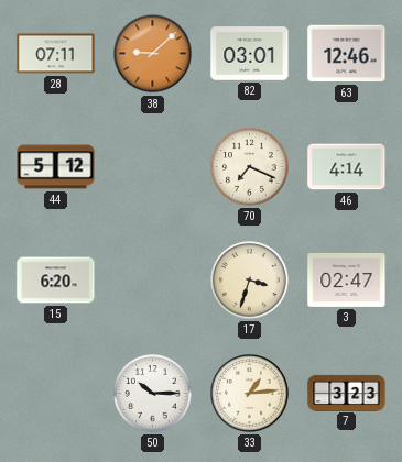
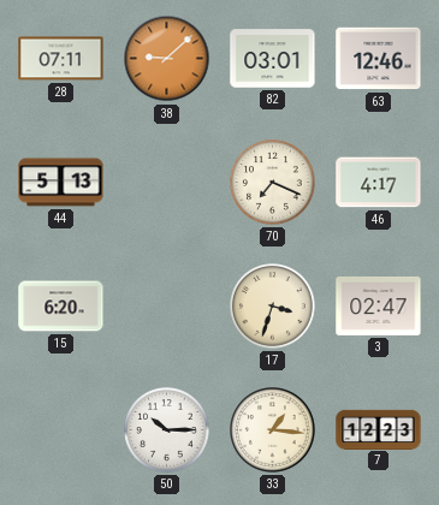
44: 5:12 -> 5:13
46: 4:14 -> 4:17
33: 1:14 -> 1:16
7: 3:23 -> 12:23
